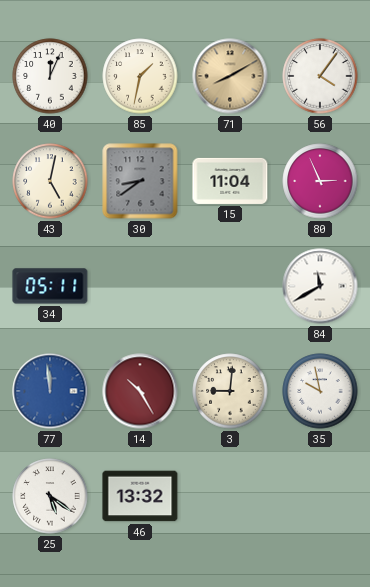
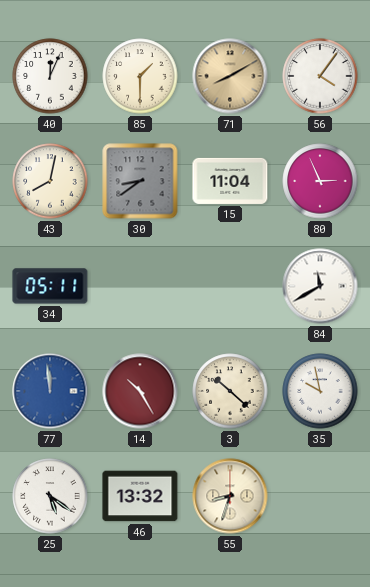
85: 1:32 -> 1:30
43: 5:02 -> 8:02
3: 9:01 -> 10:22
55: none -> 8:33
